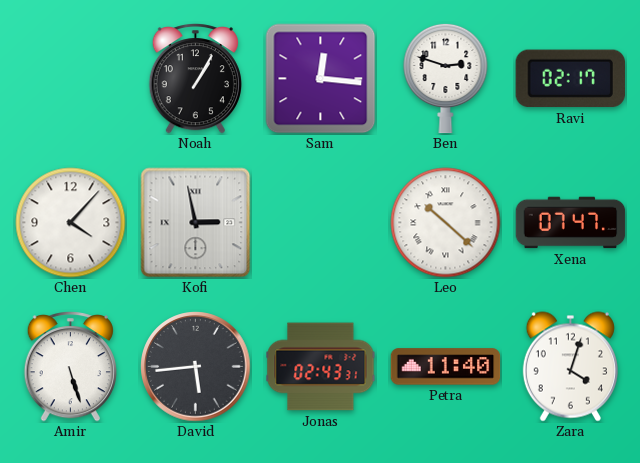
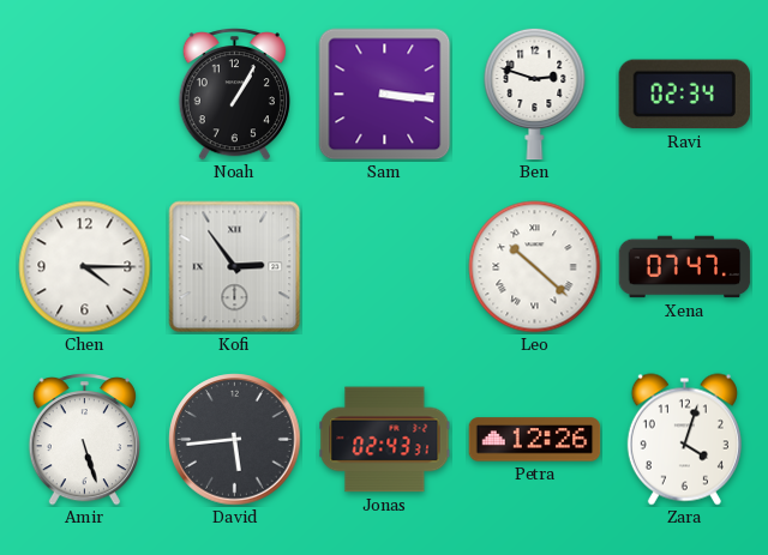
Sam: 12:16 -> 3:16
Ravi: 02:17 -> 02:34
Chen: 4:07 -> 4:15
Kofi: 2:58 -> 2:54
Petra: 11:40 -> 12:26
